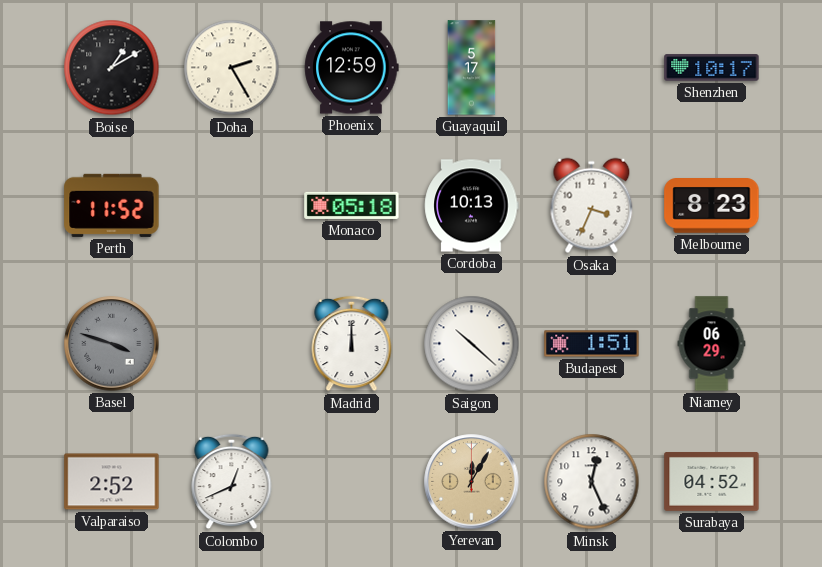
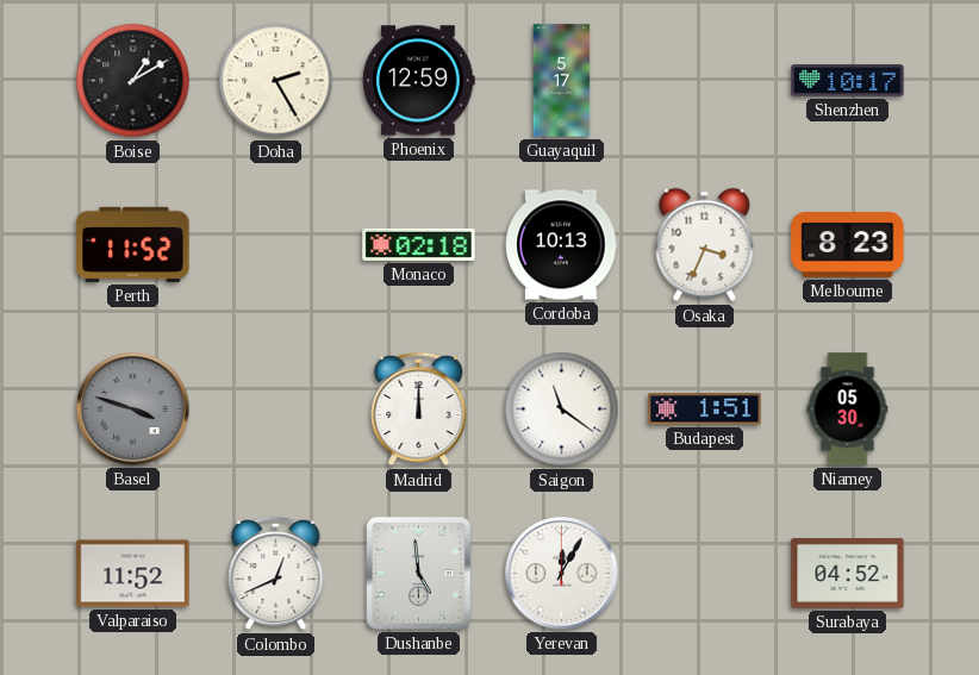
Monaco: 05:18 -> 02:18
Saigon: 10:22 -> 11:21
Niamey: 06:29 -> 05:30
Valparaiso: 2:52 -> 11:52
Dushanbe: none -> 4:59
Yerevan dial: champagne -> white
Minsk: 12:26 -> none
